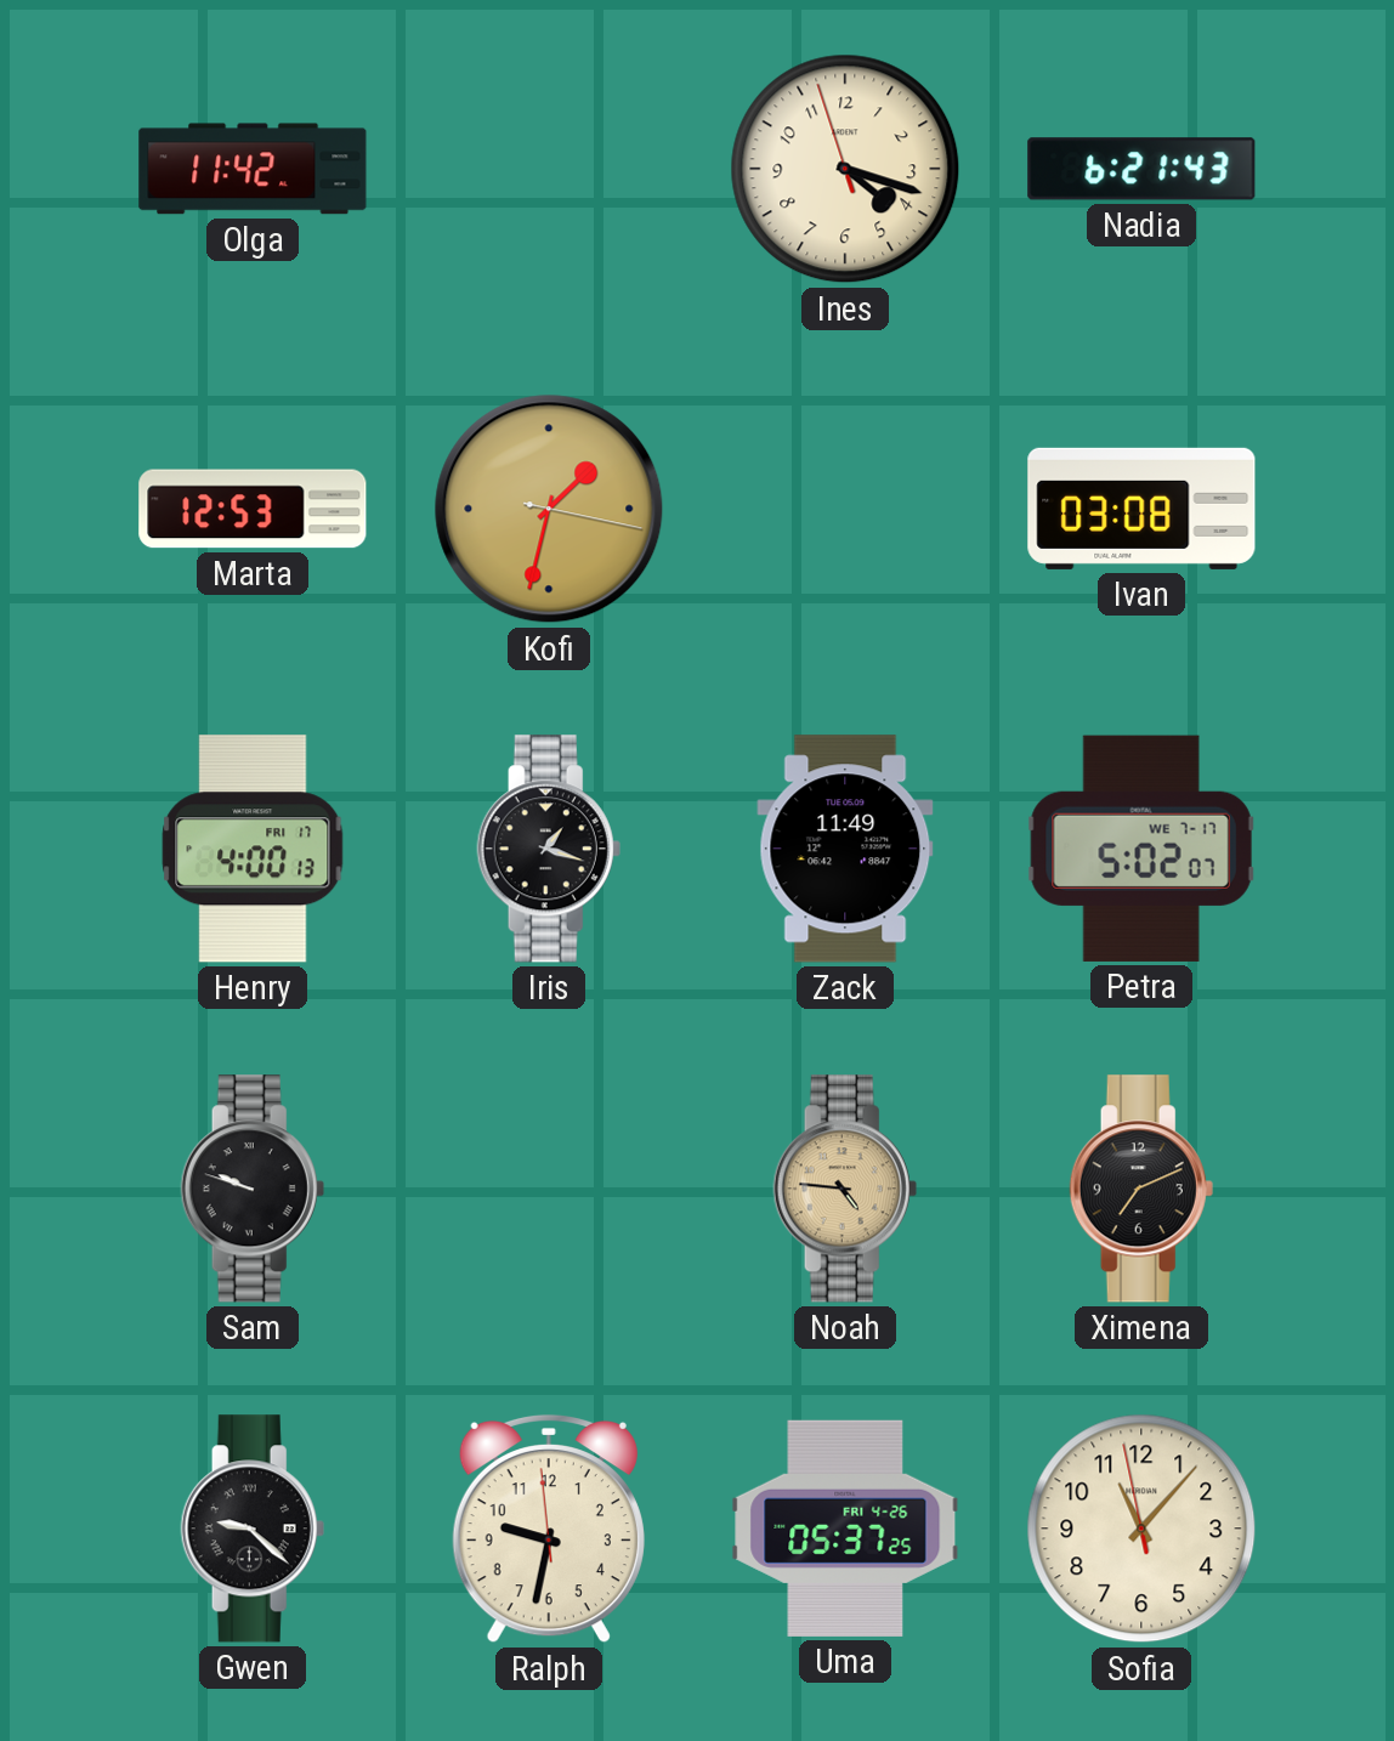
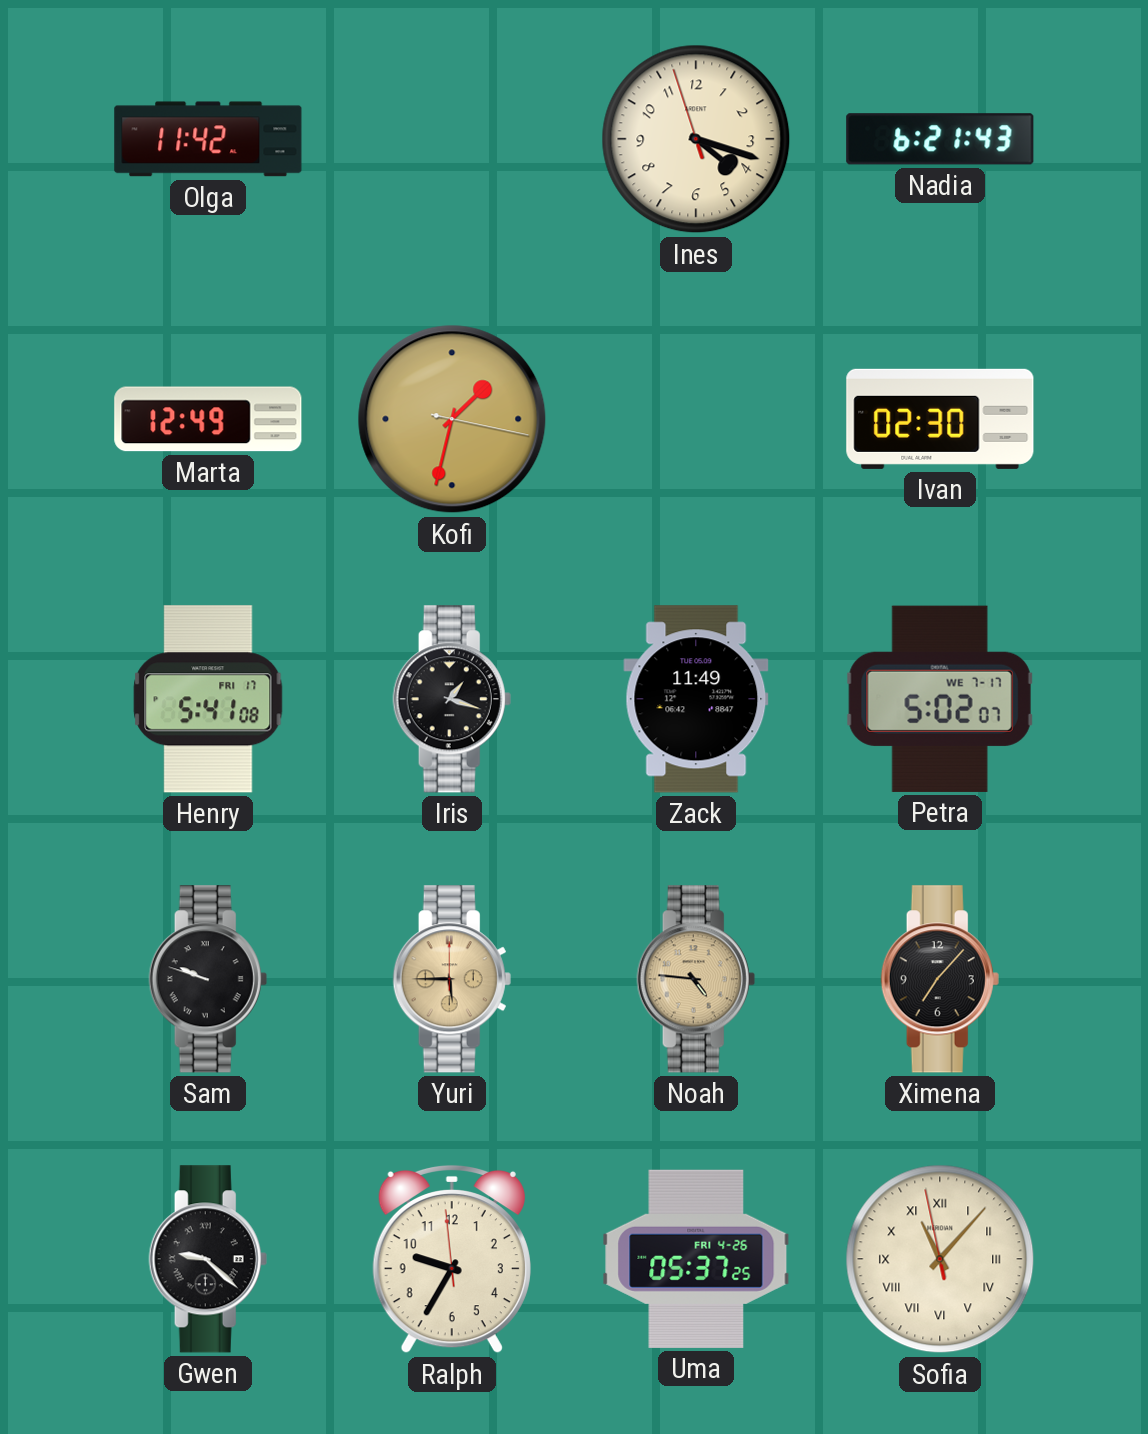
Marta: 12:53 -> 12:49
Ivan: 03:08 -> 02:30
Henry: 4:00 -> 5:41
Yuri: none -> 5:45
Ximena: 7:11 -> 7:07
Ralph: 9:31 -> 9:34
Sofia numerals: Arabic -> Roman
